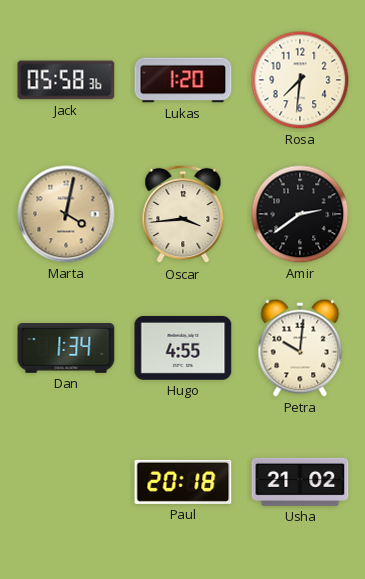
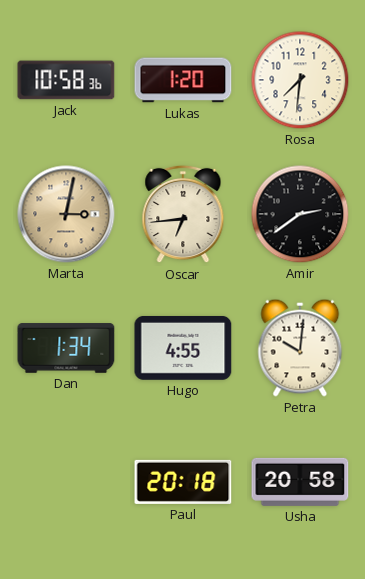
Jack: 05:58 -> 10:58
Marta: 4:02 -> 3:02
Oscar: 3:44 -> 6:44
Usha: 21:02 -> 20:58
